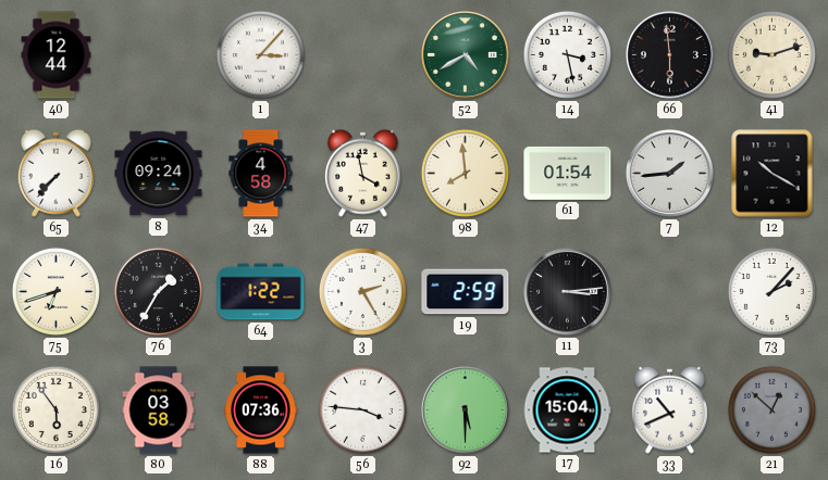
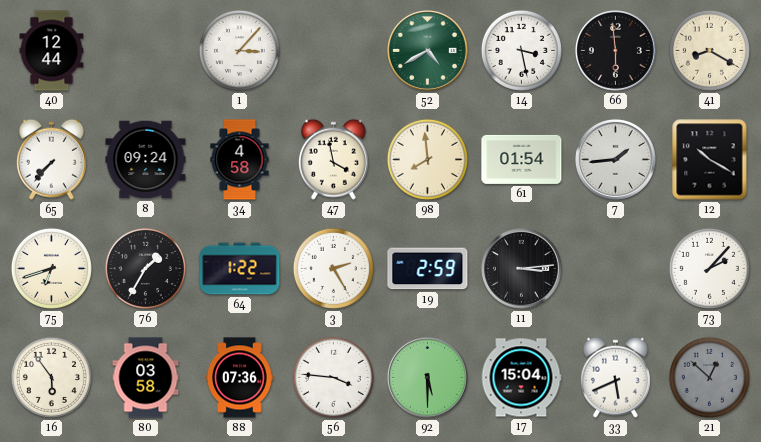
41: 9:12 -> 8:20
33: 10:41 -> 5:41
